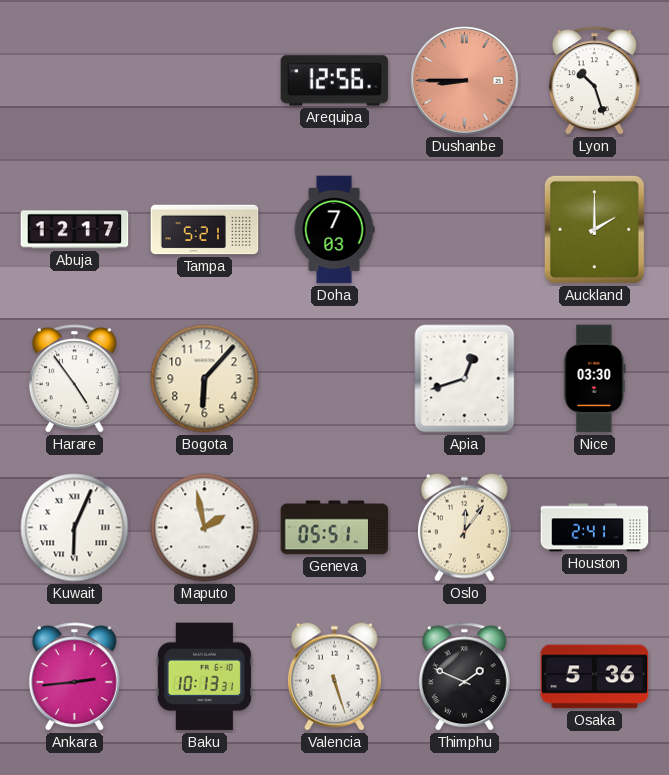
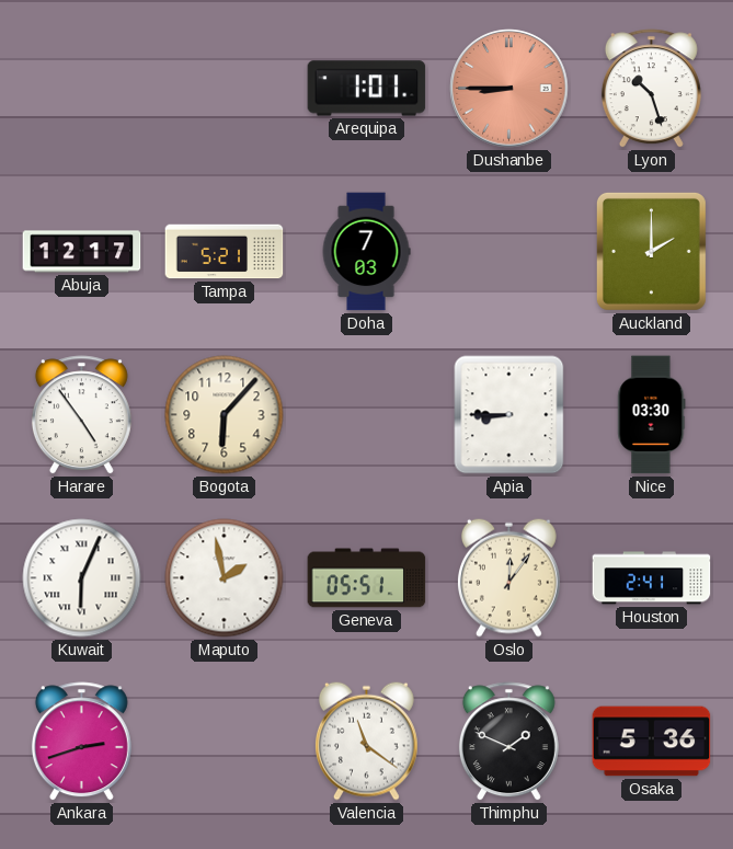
Arequipa: 12:56 -> 1:01
Apia: 12:42 -> 8:45
Ankara: 2:44 -> 2:42
Baku: 10:13 -> none
Valencia: 5:27 -> 11:21
